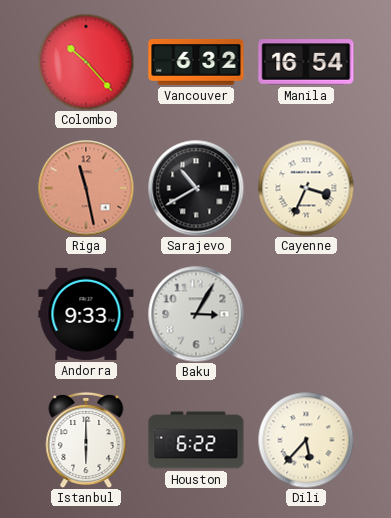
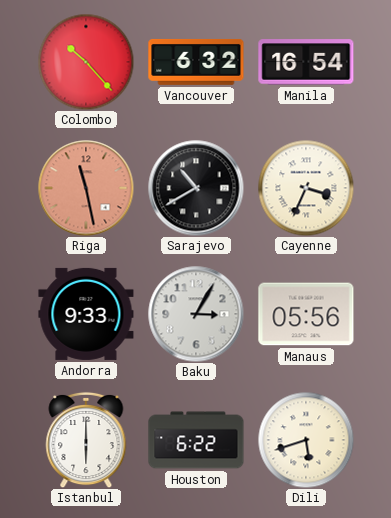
Manaus: none -> 05:56
Dili: 5:37 -> 5:42
